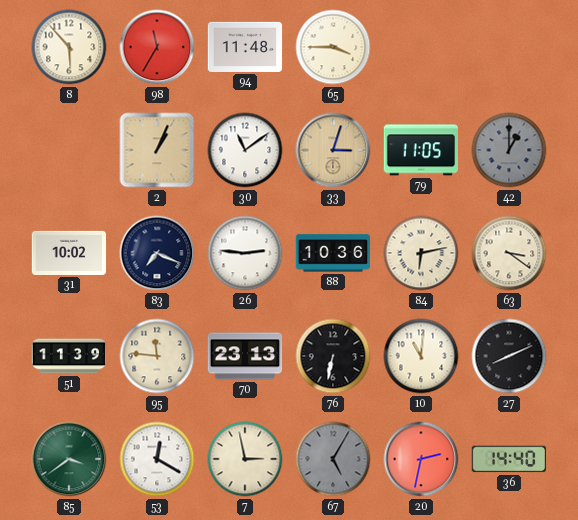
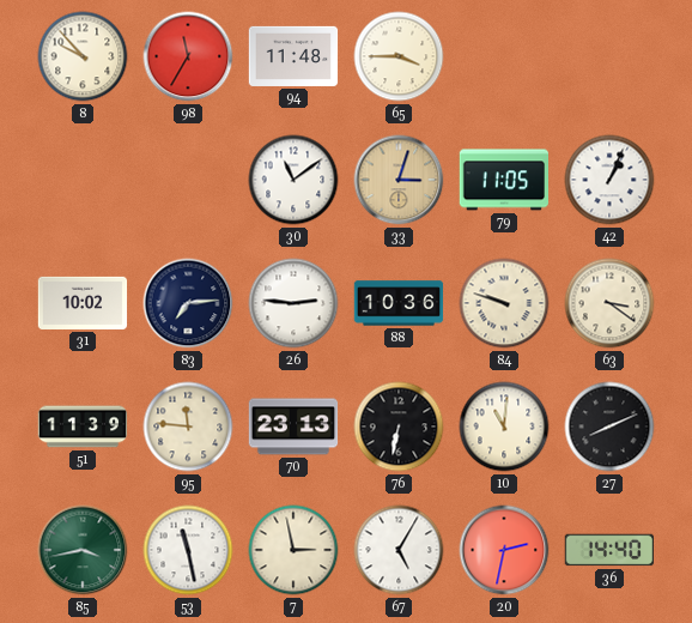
8: 5:53 -> 9:53
2: 1:04 -> none
42: 1:00 -> 1:04
42 dial: grey -> white
83: 7:19 -> 7:14
84: 6:13 -> 9:48
85: 3:39 -> 3:43
53: 12:20 -> 11:28
67 dial: grey -> white
